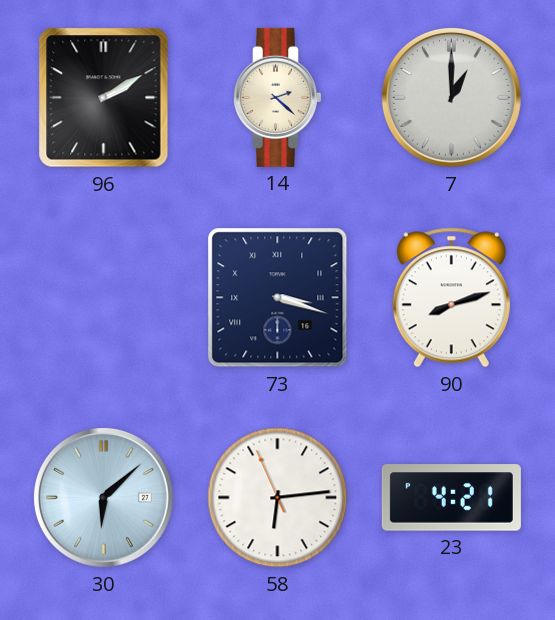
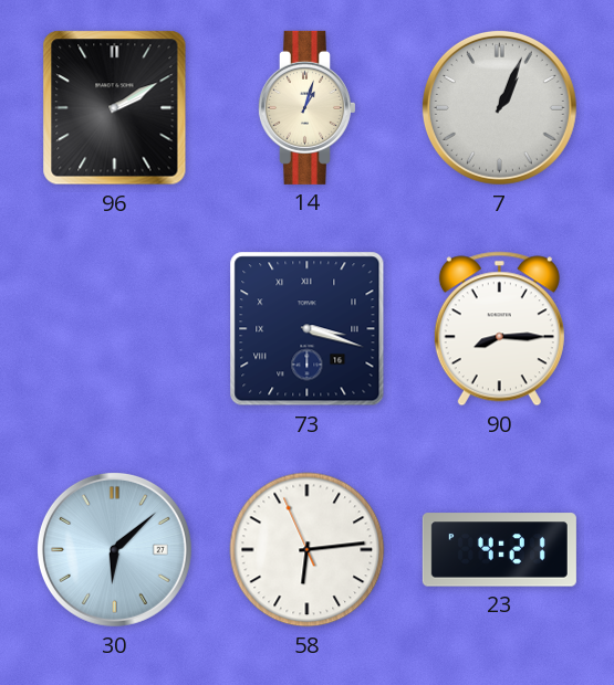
14: 2:22 -> 1:03
7: 1:00 -> 1:04
90: 8:12 -> 8:15
